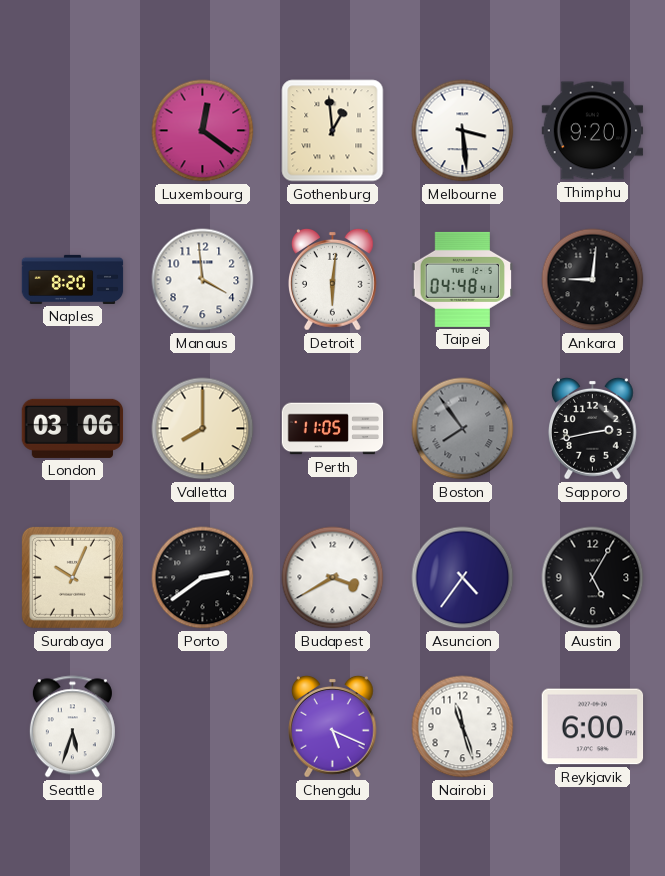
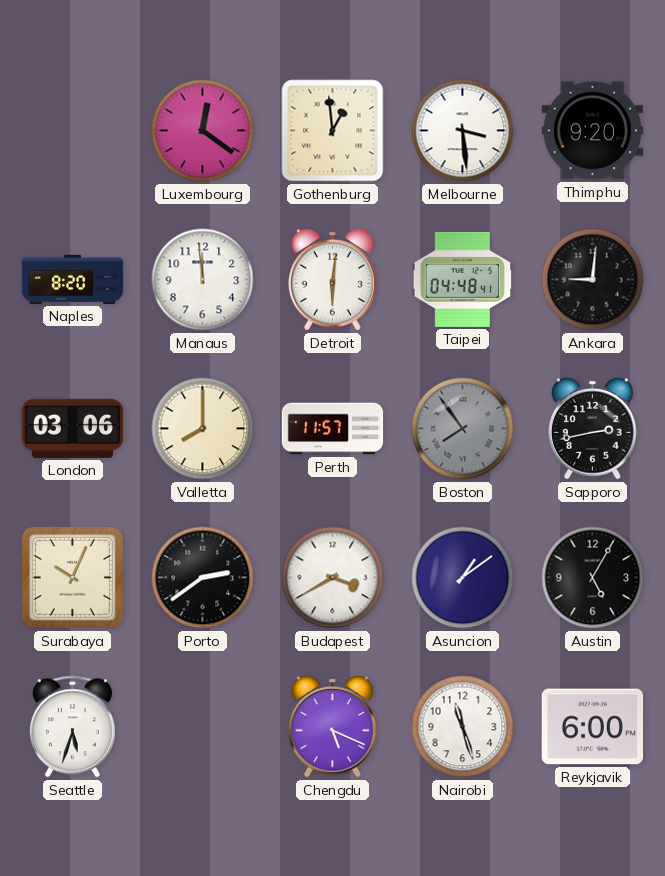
Manaus: 3:59 -> 11:59
Perth: 11:05 -> 11:57
Asuncion: 4:36 -> 1:09
